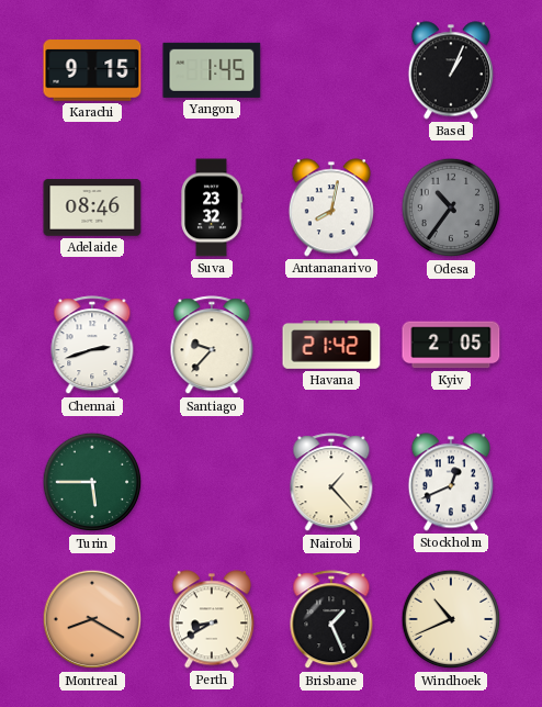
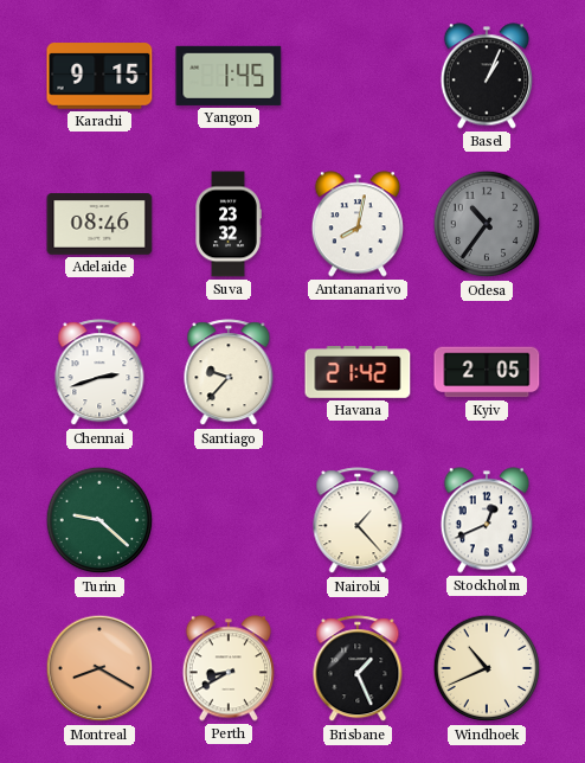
Turin: 5:45 -> 9:22
